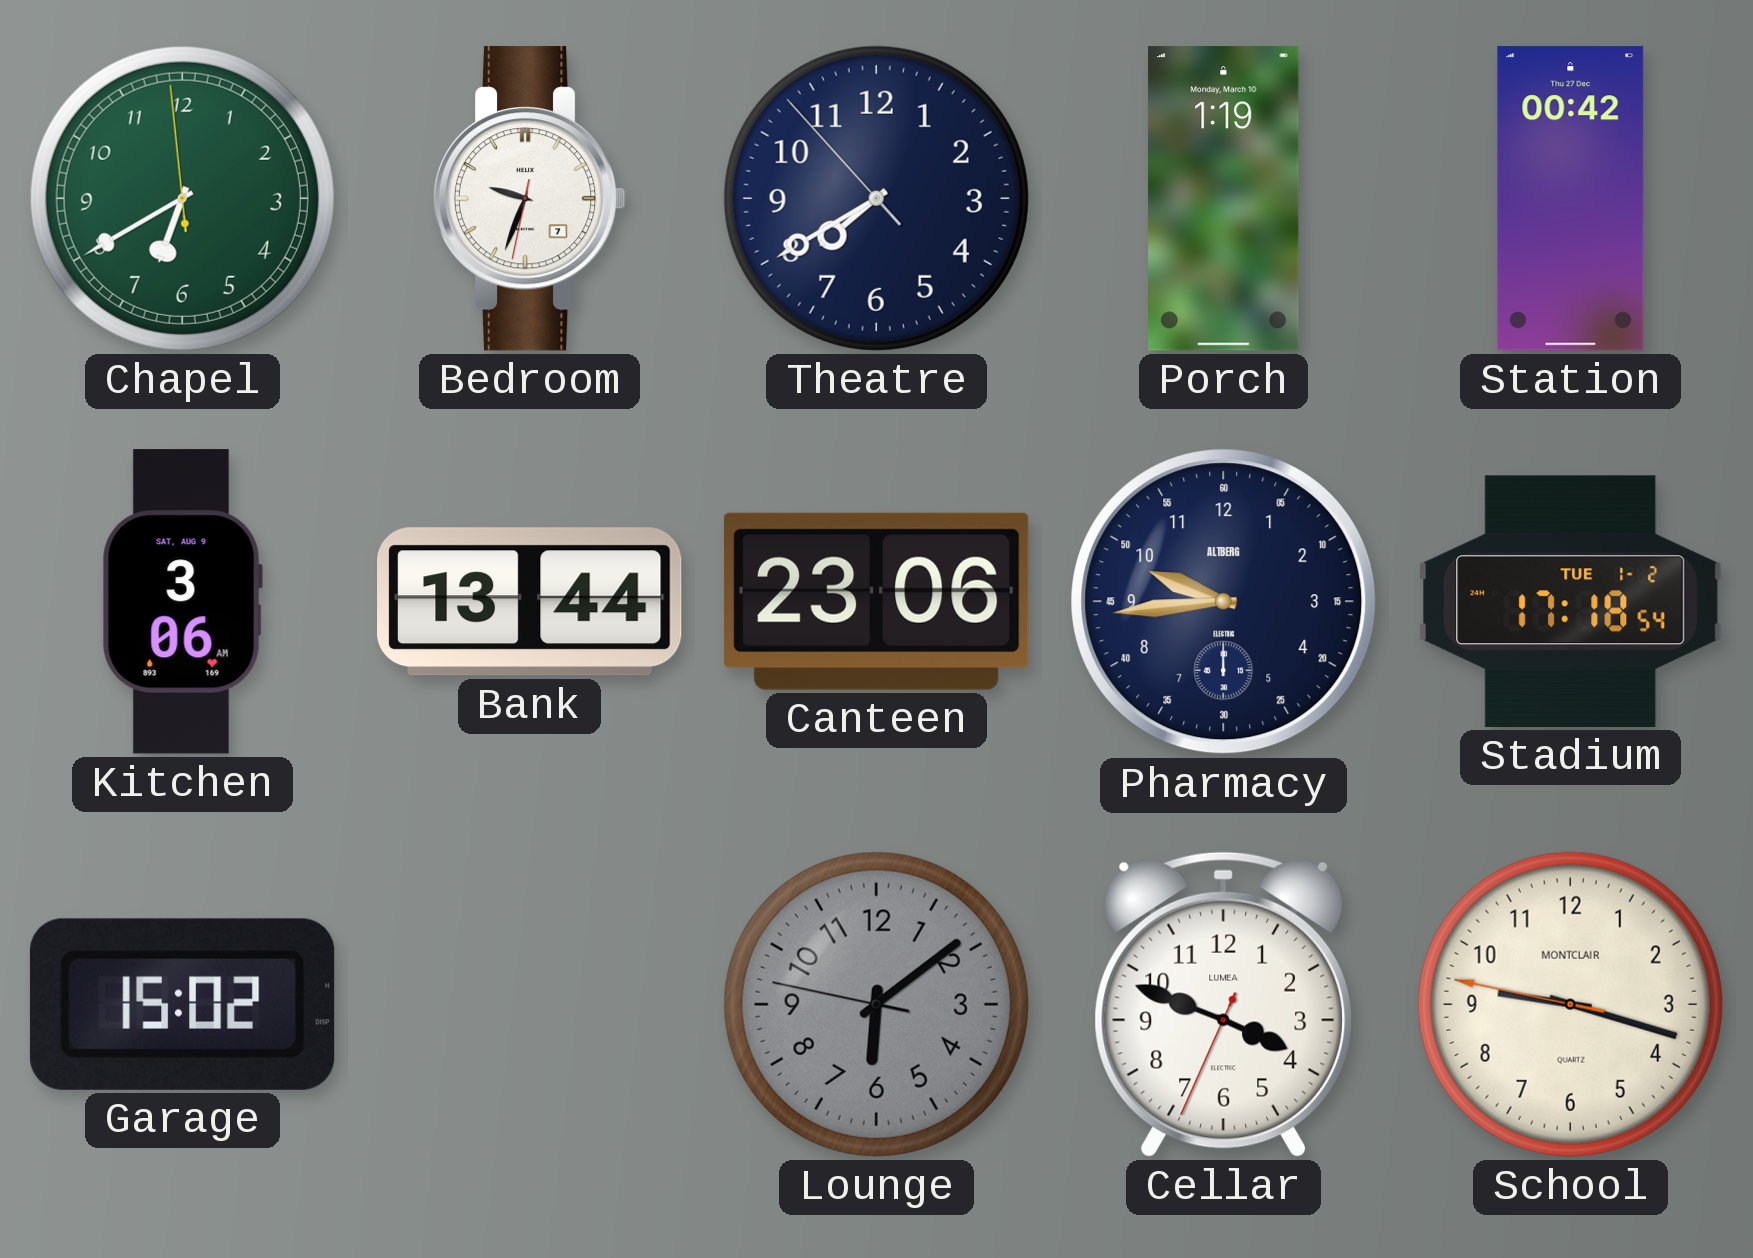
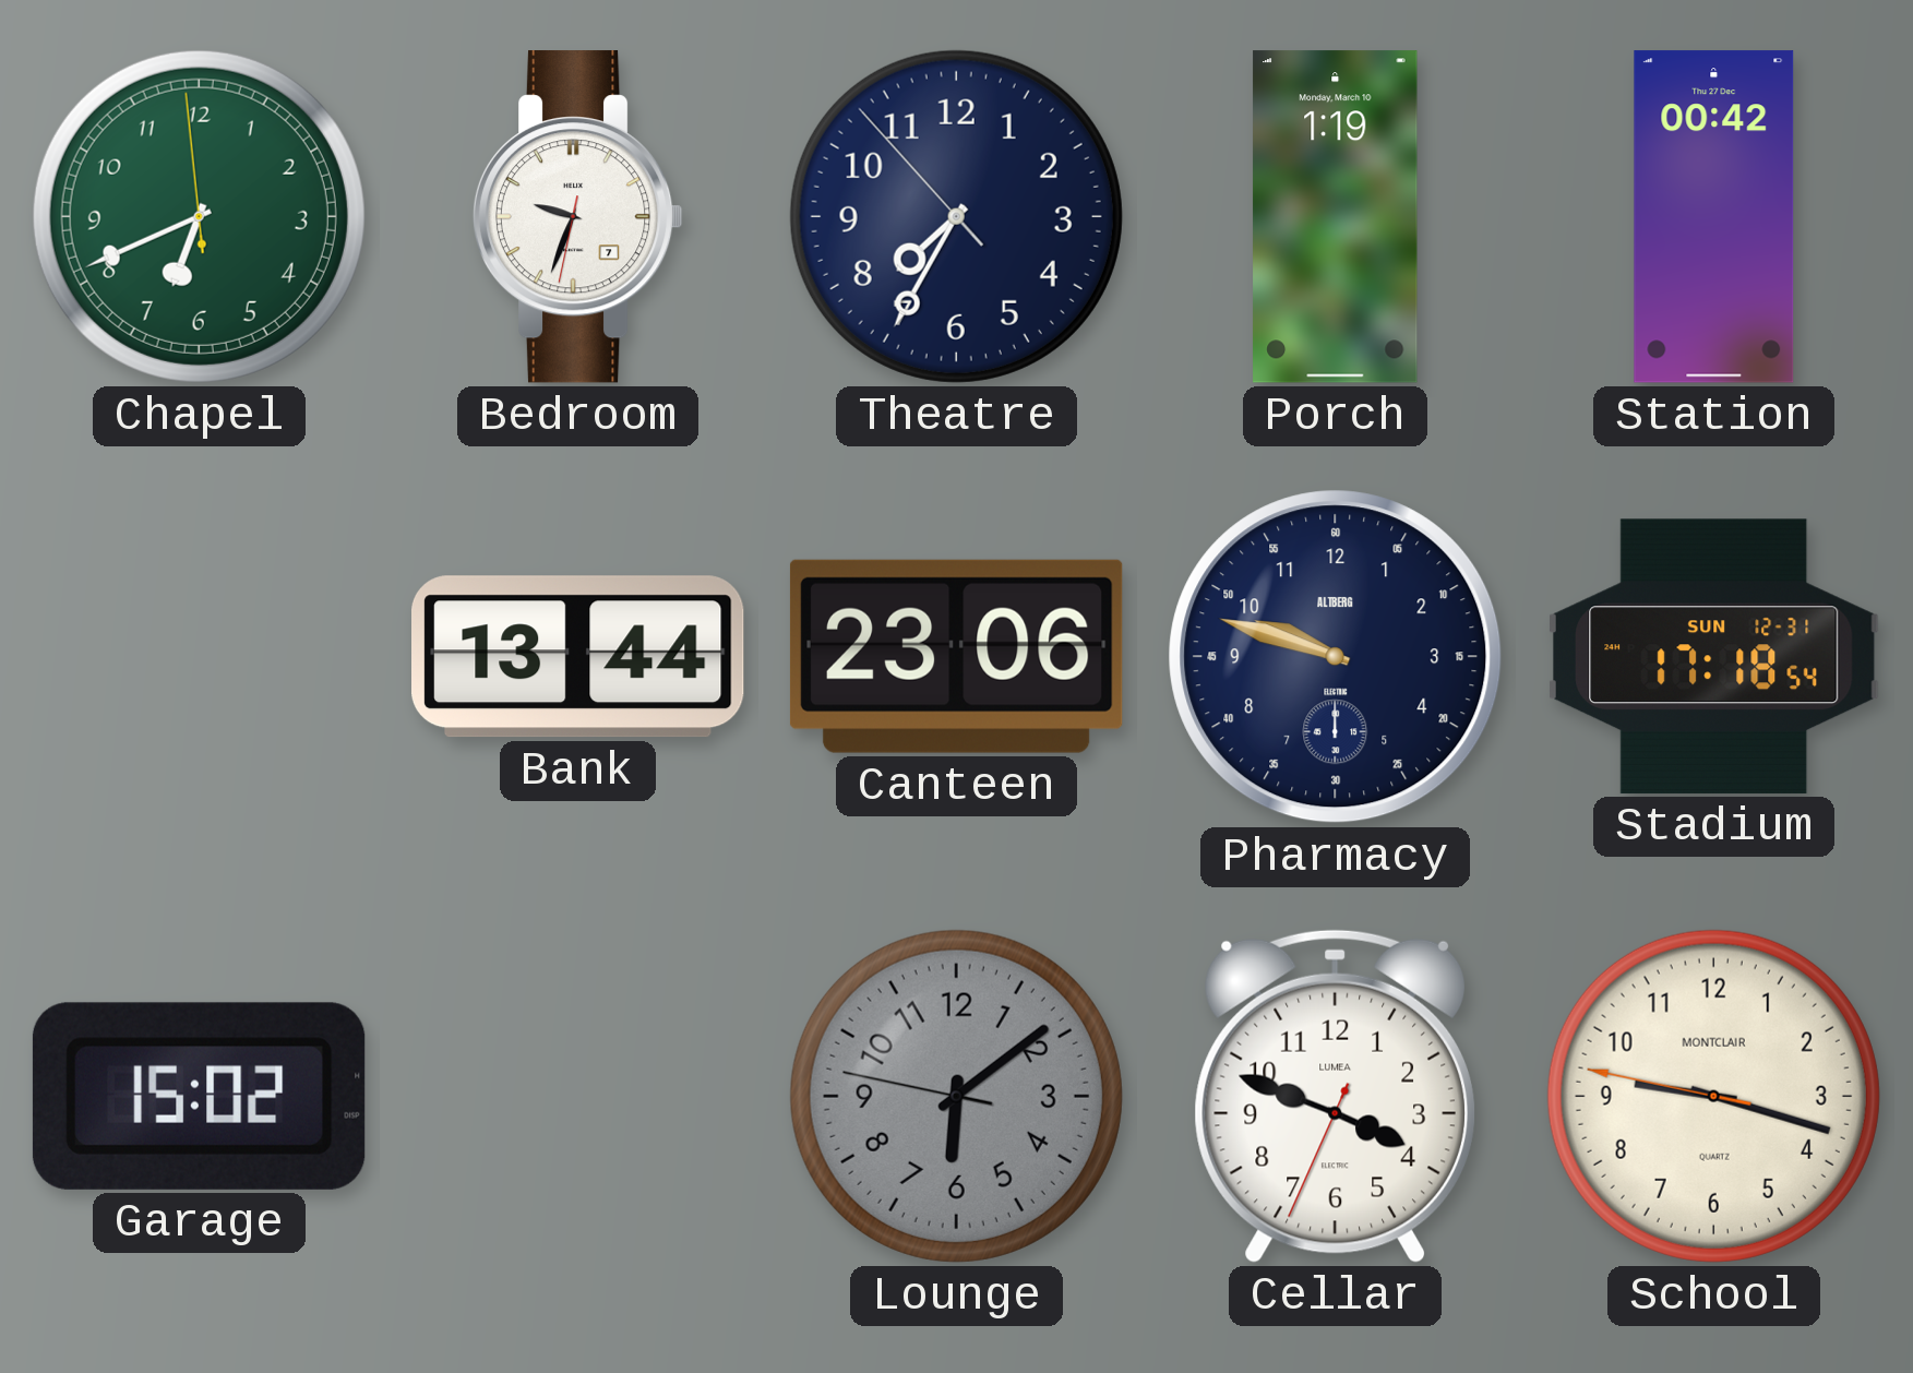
Chapel: 6:39 -> 6:40
Theatre: 7:39 -> 7:34
Kitchen: 3:06 -> none
Pharmacy: 9:44 -> 9:48
Stadium date: TUE 1-2 -> SUN 12-31
